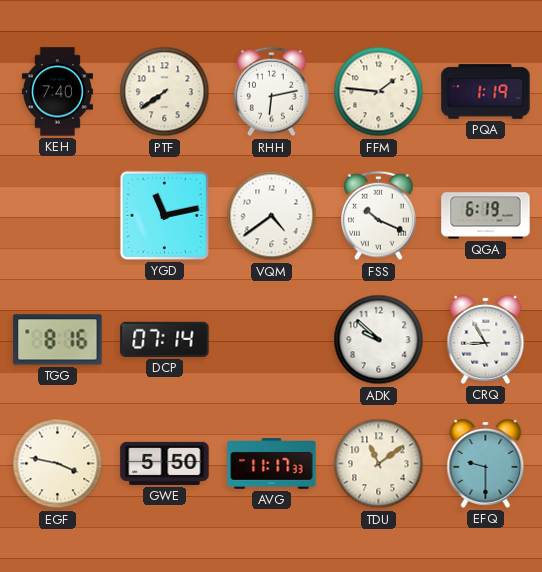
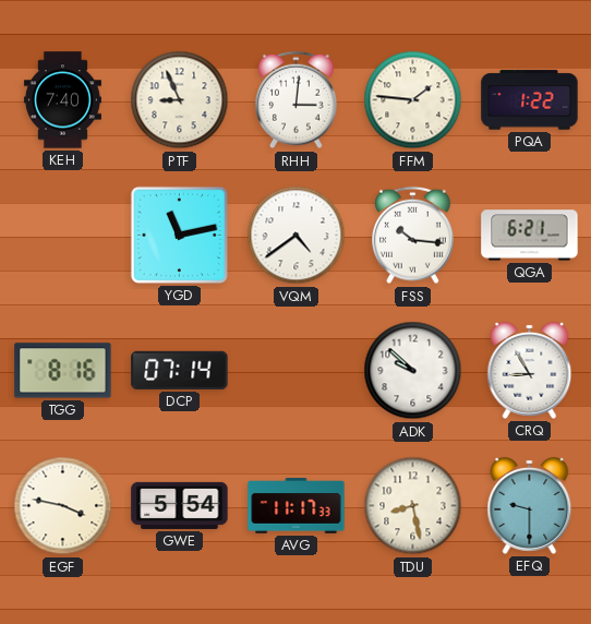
PTF: 7:39 -> 8:56
RHH: 6:13 -> 3:01
PQA: 1:19 -> 1:22
FSS: 10:19 -> 10:16
QGA: 6:19 -> 6:21
GWE: 5:50 -> 5:54
TDU: 11:09 -> 8:28
